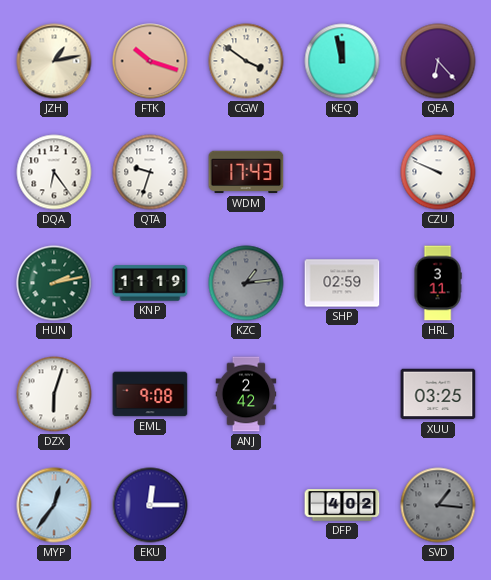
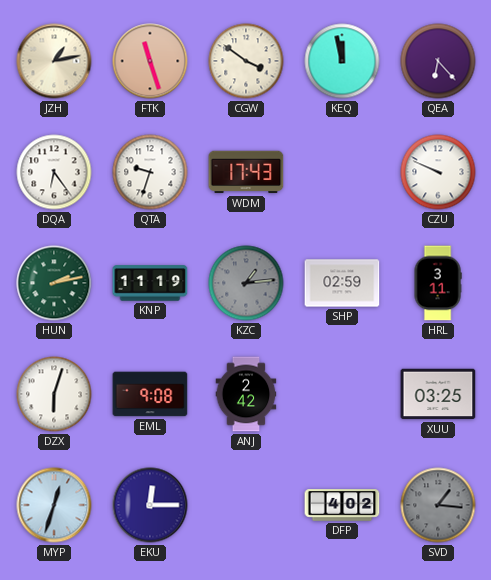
FTK: 10:18 -> 11:27
MYP: 12:36 -> 12:33
